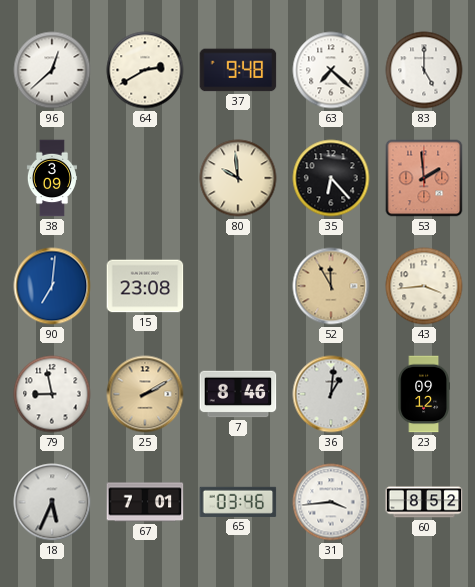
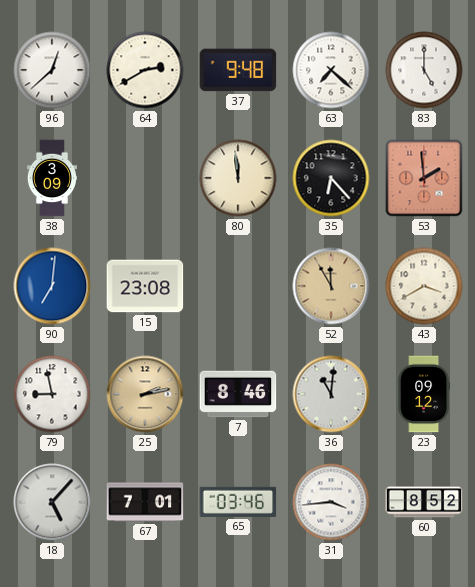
80: 9:59 -> 11:59
43: 3:44 -> 3:40
25: 2:10 -> 2:13
36: 1:01 -> 11:01
18: 5:34 -> 5:07
